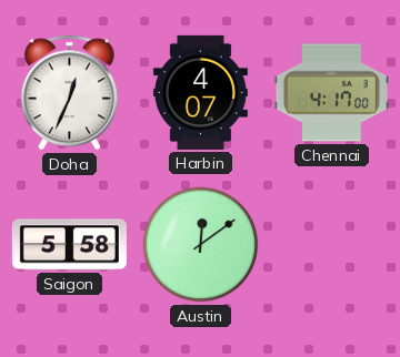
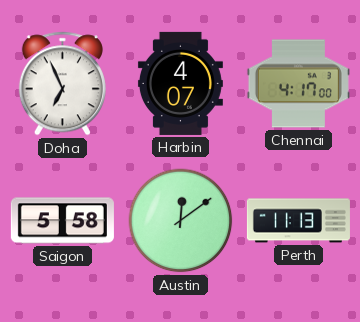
Doha: 12:34 -> 6:56
Perth: none -> 11:13
